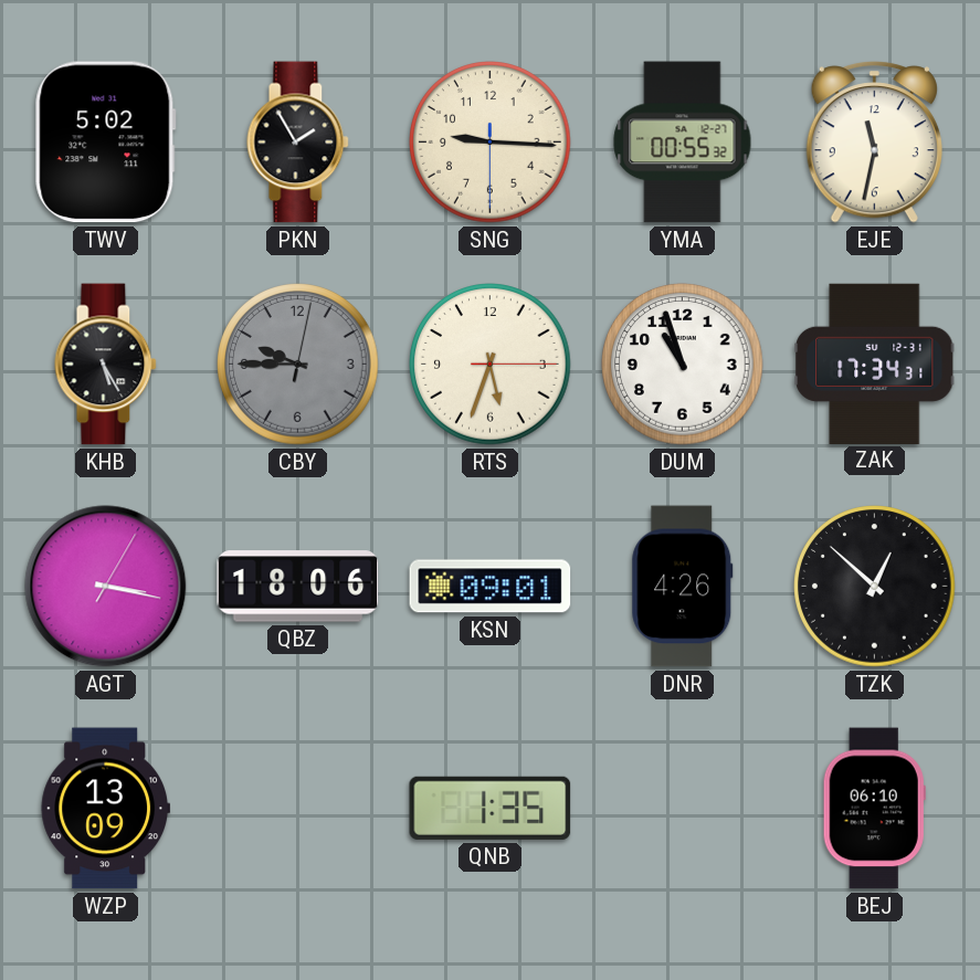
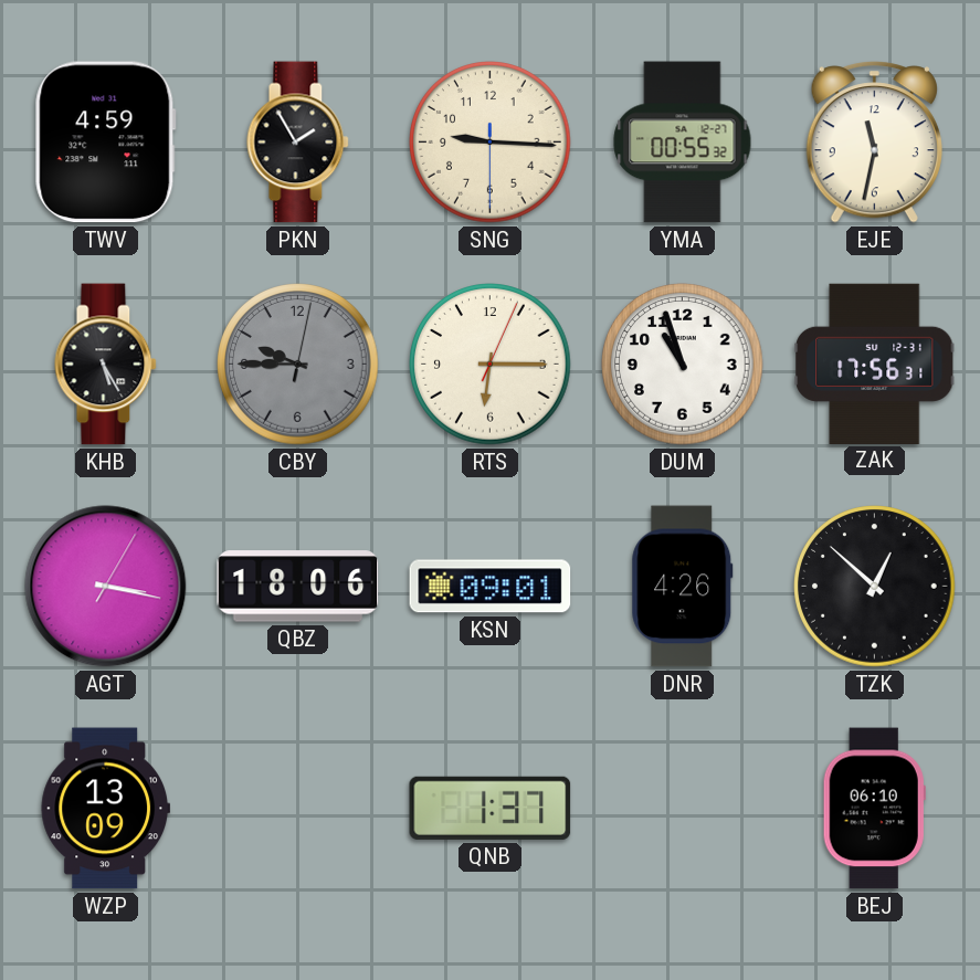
TWV: 5:02 -> 4:59
RTS: 5:33 -> 6:15
ZAK: 17:34 -> 17:56
QNB: 1:35 -> 1:37
